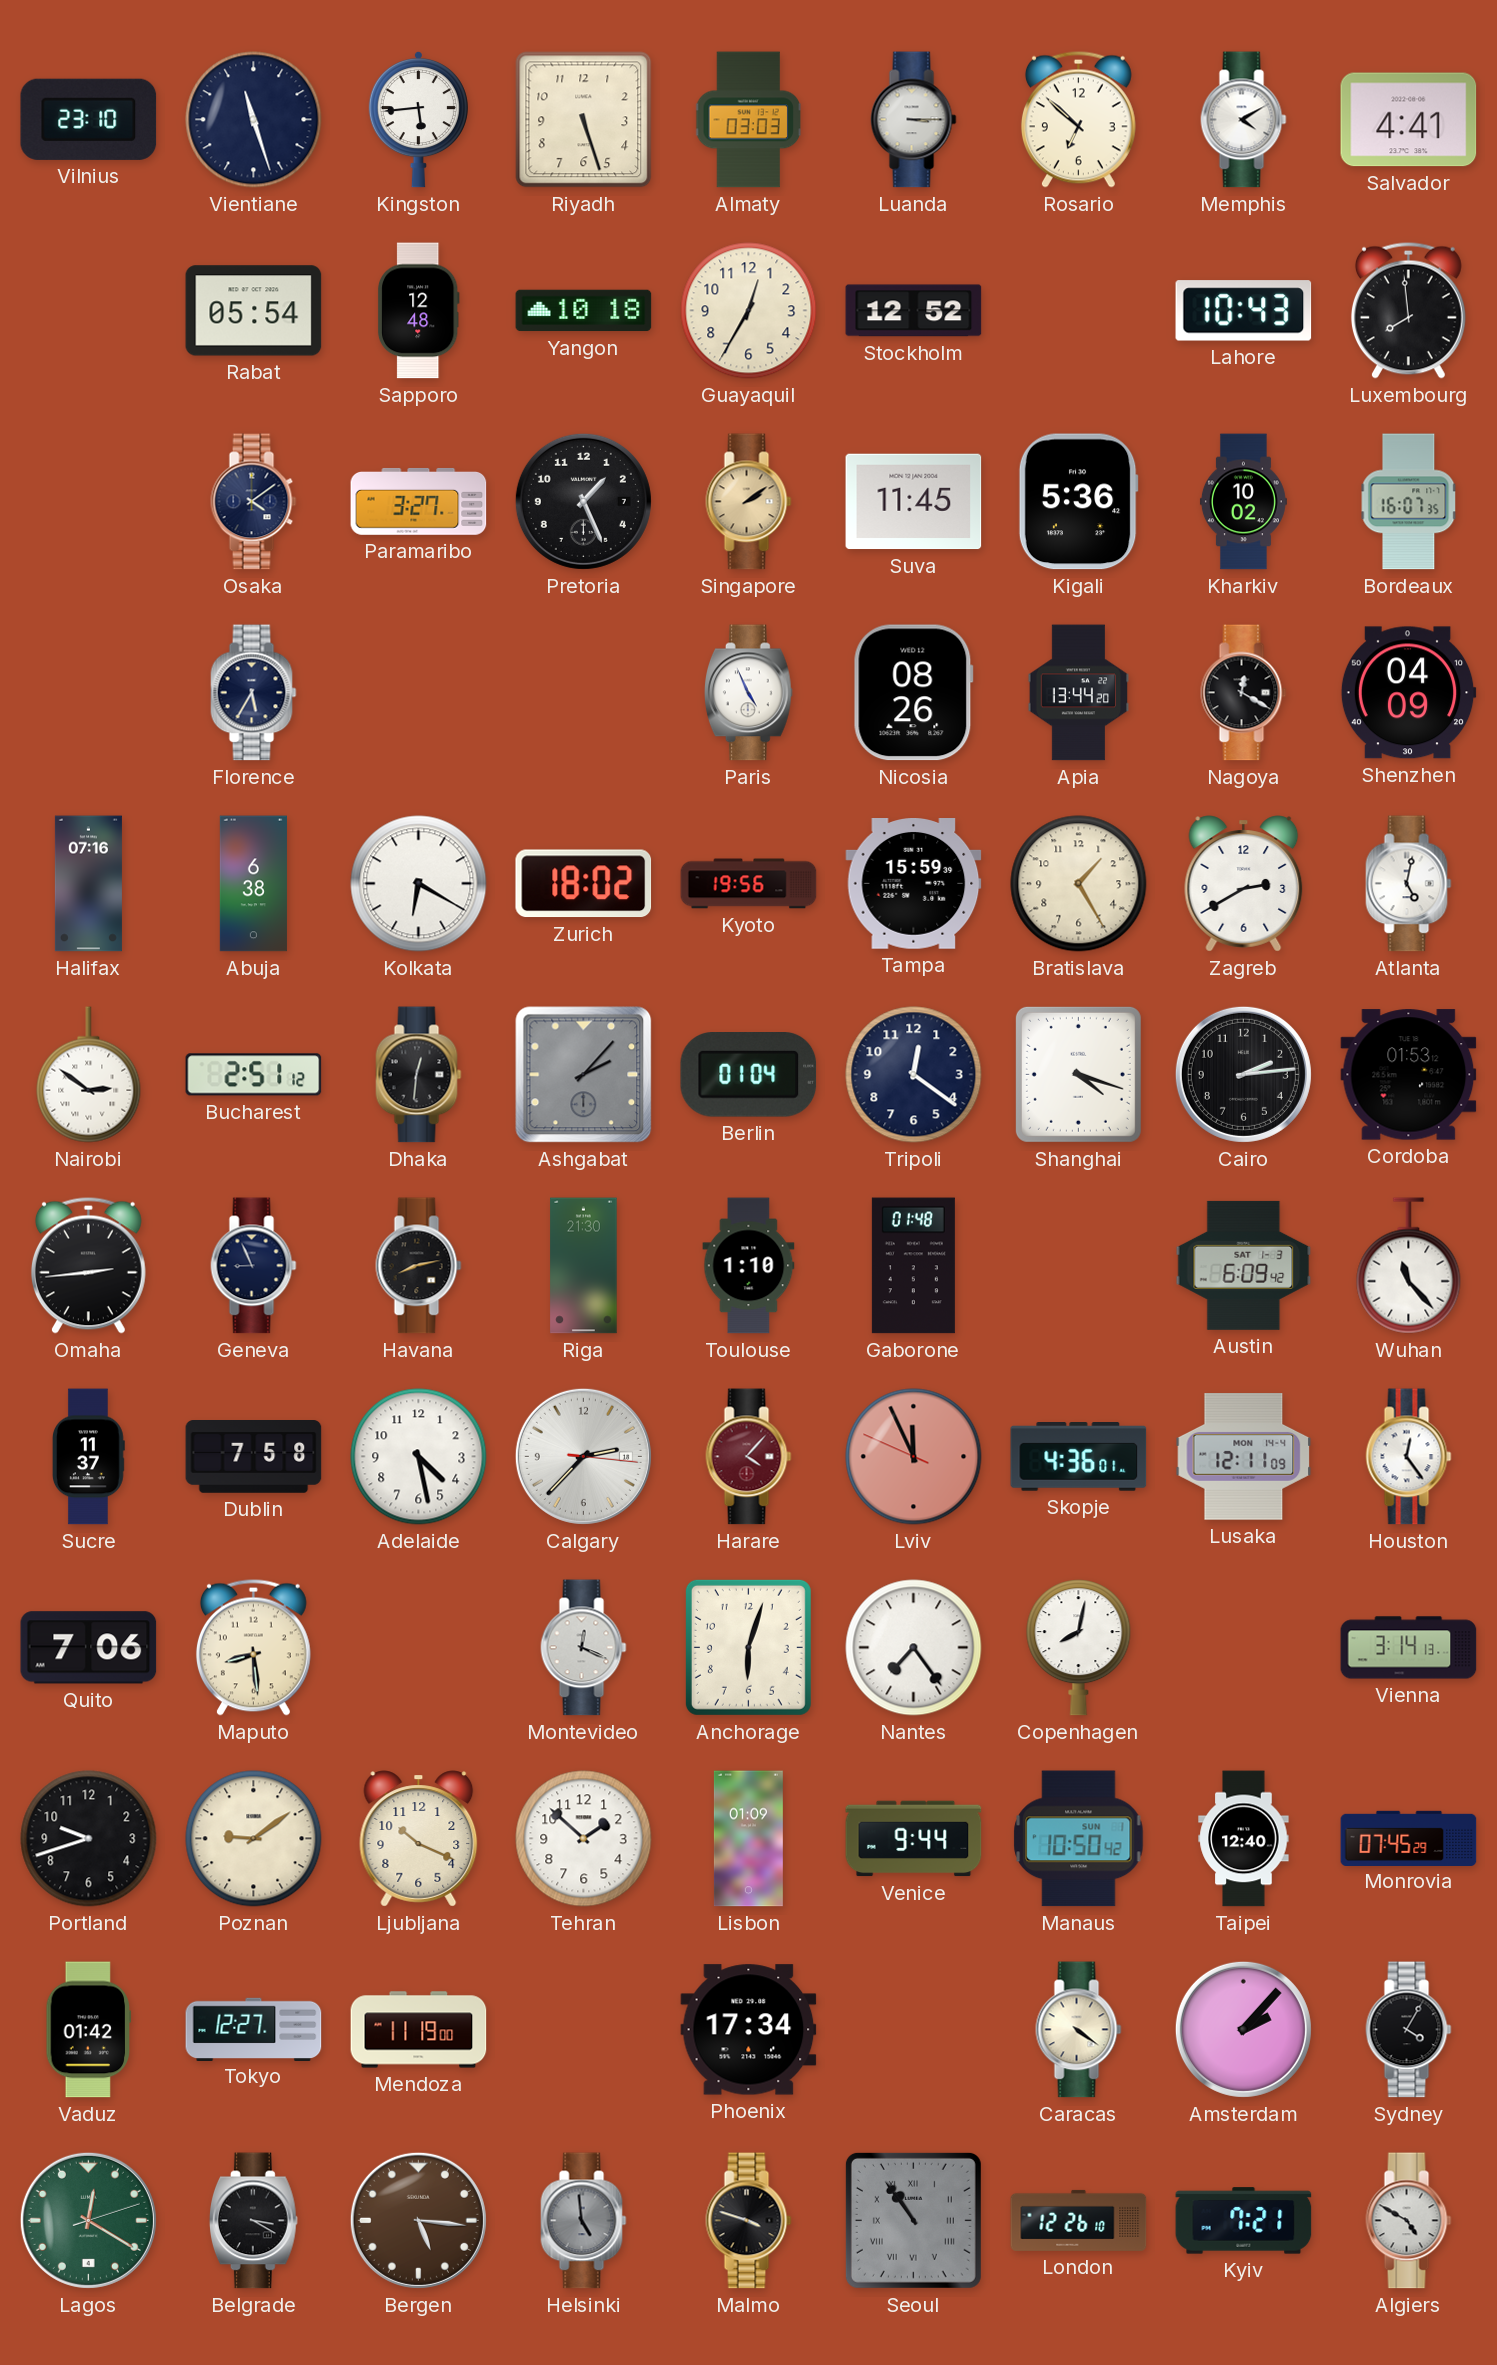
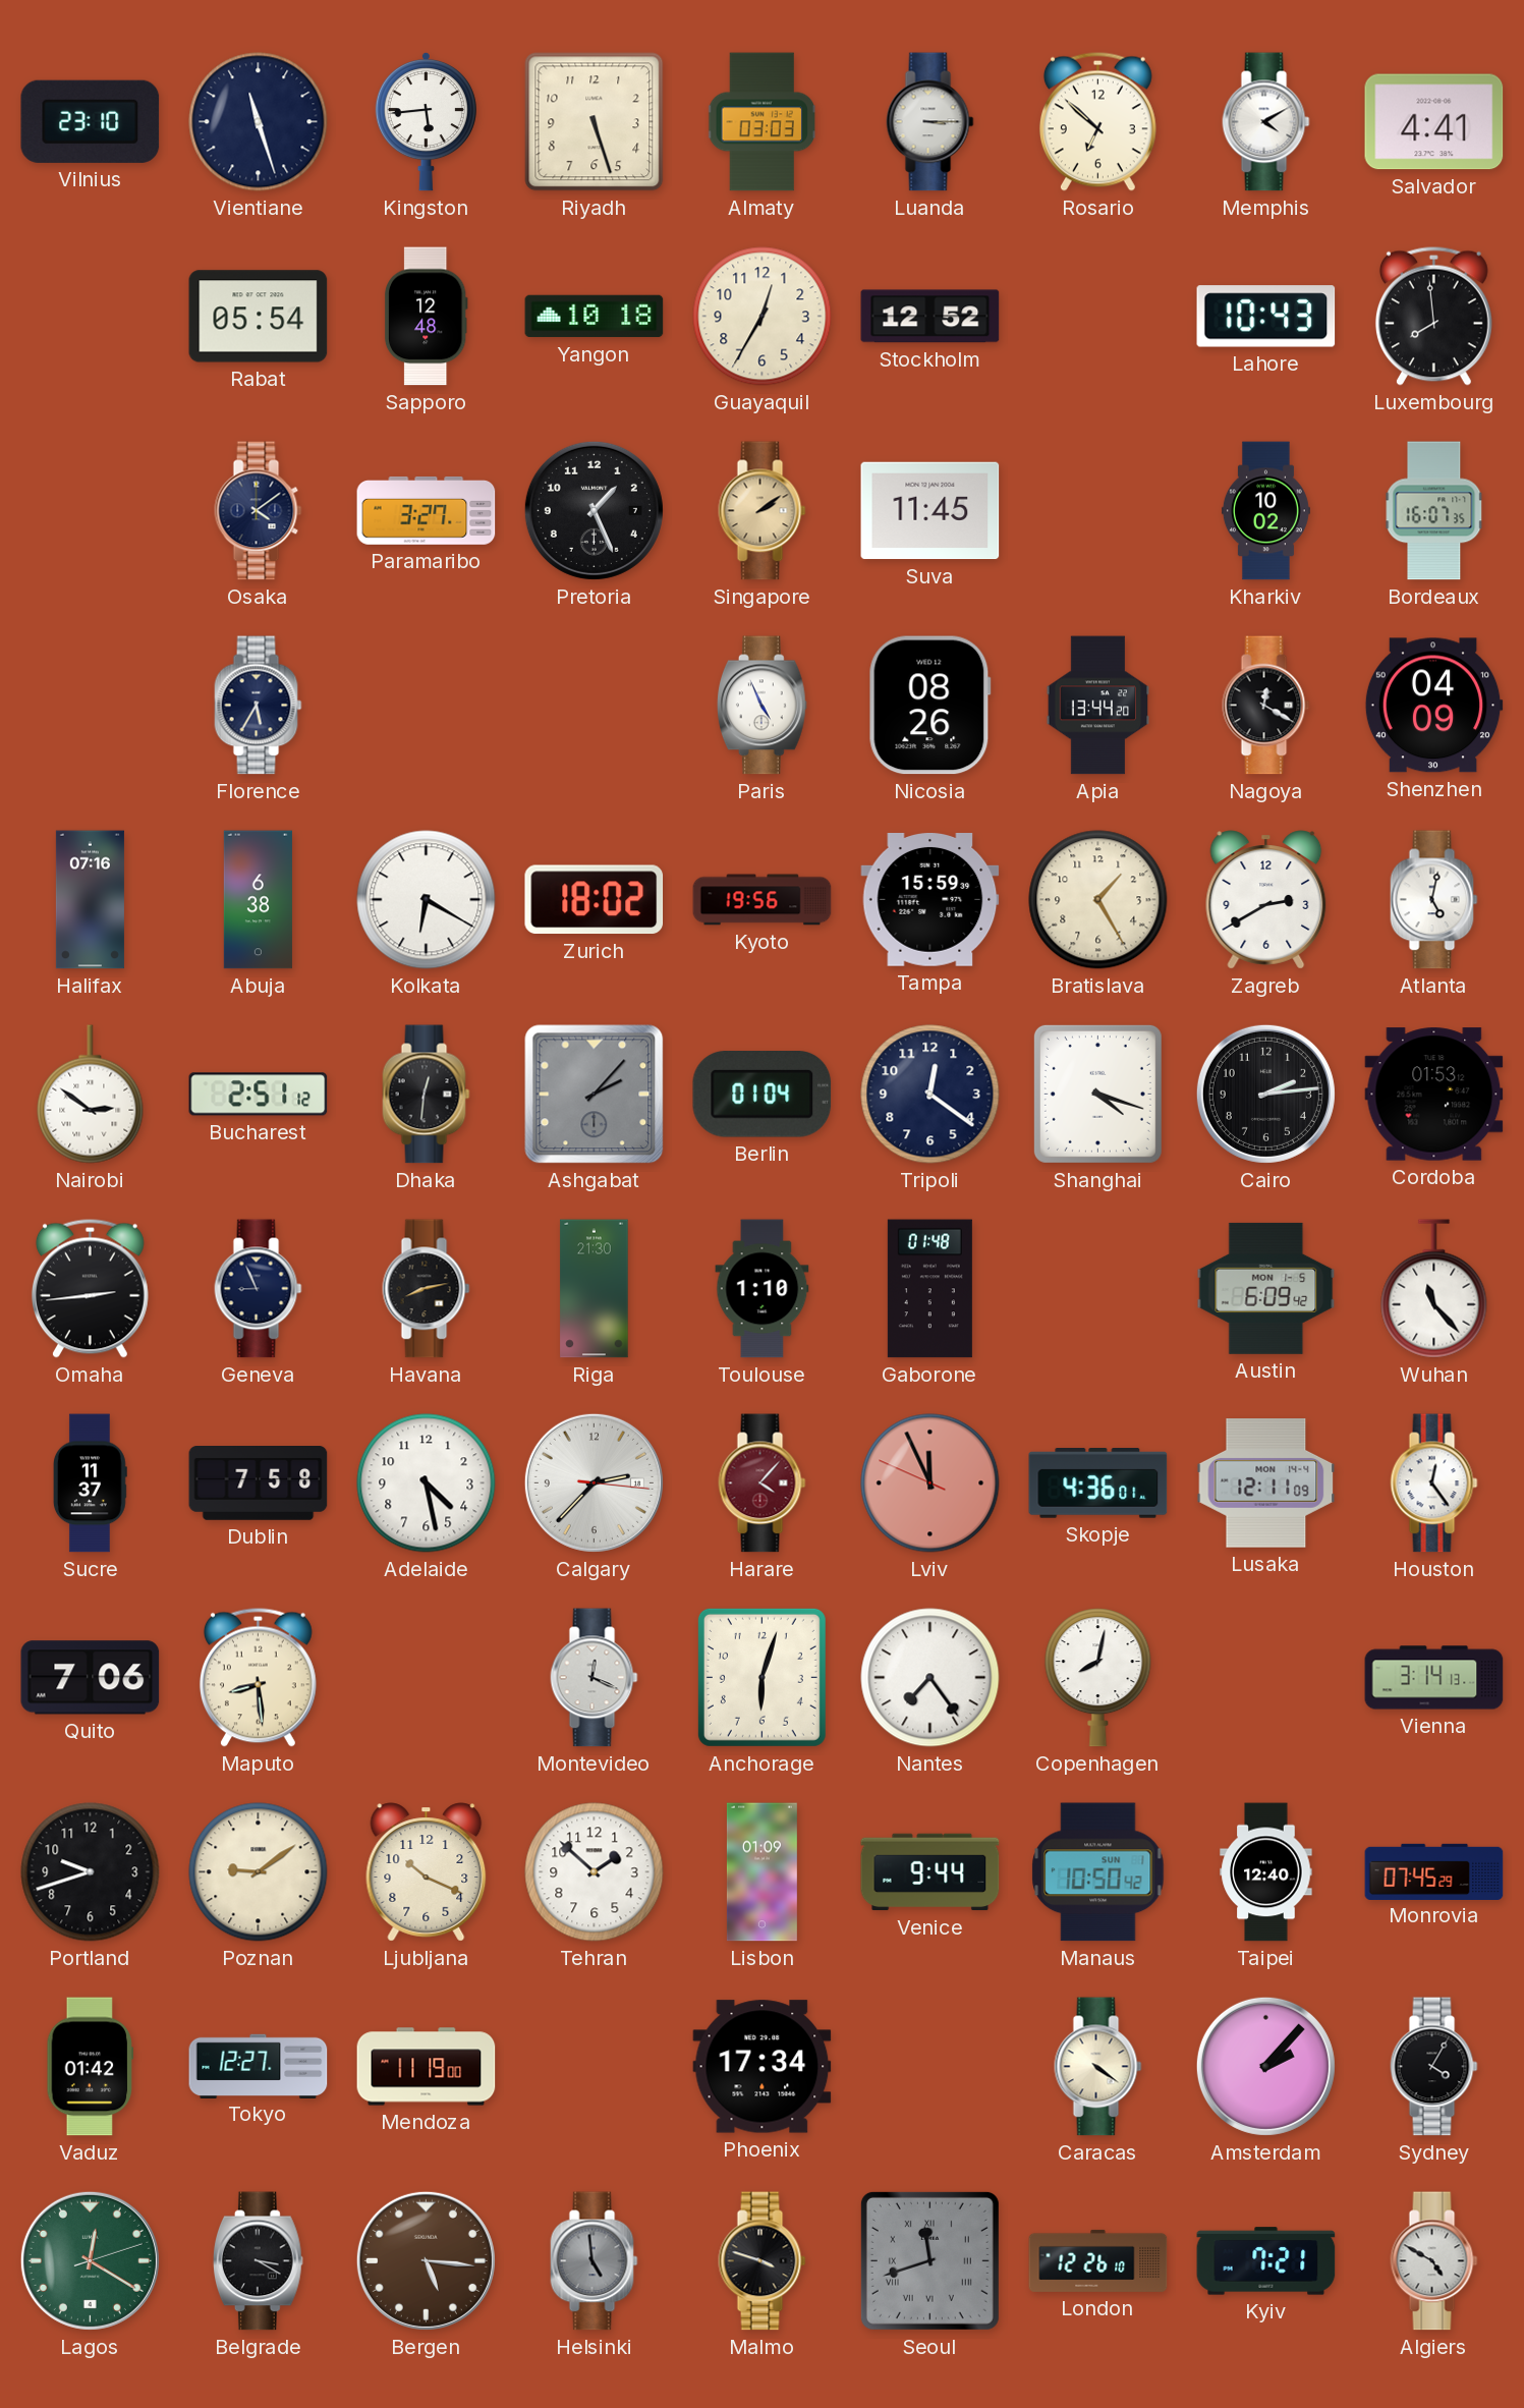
Kigali: 5:36 -> none
Austin date: SAT 1-3 -> MON 1-5
Seoul: 10:54 -> 11:42
